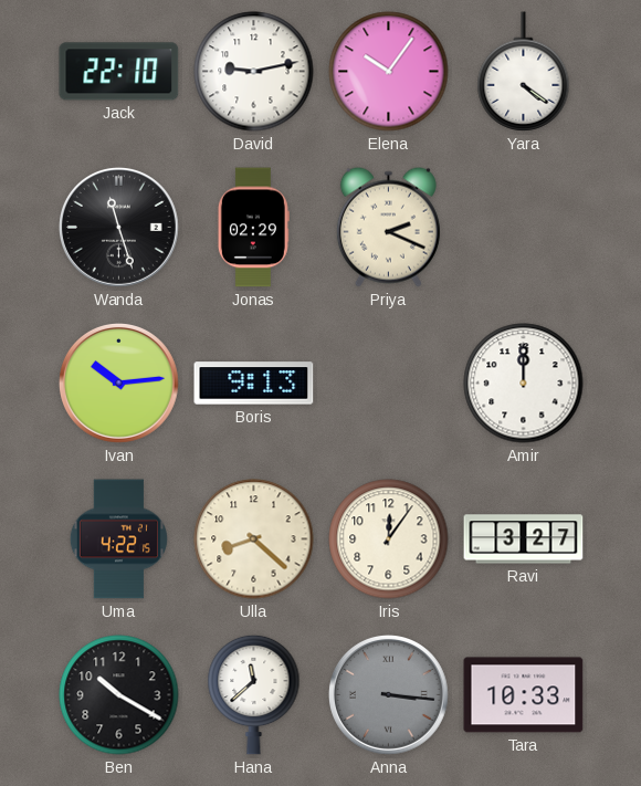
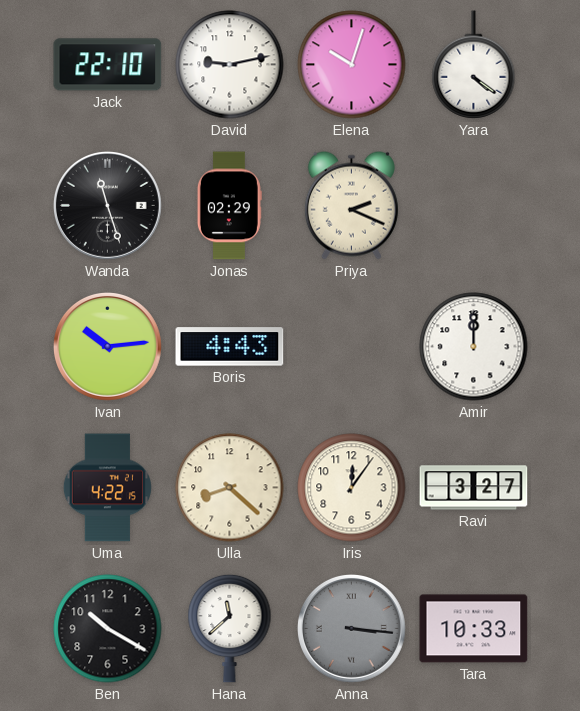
Elena: 10:06 -> 10:03
Boris: 9:13 -> 4:43
